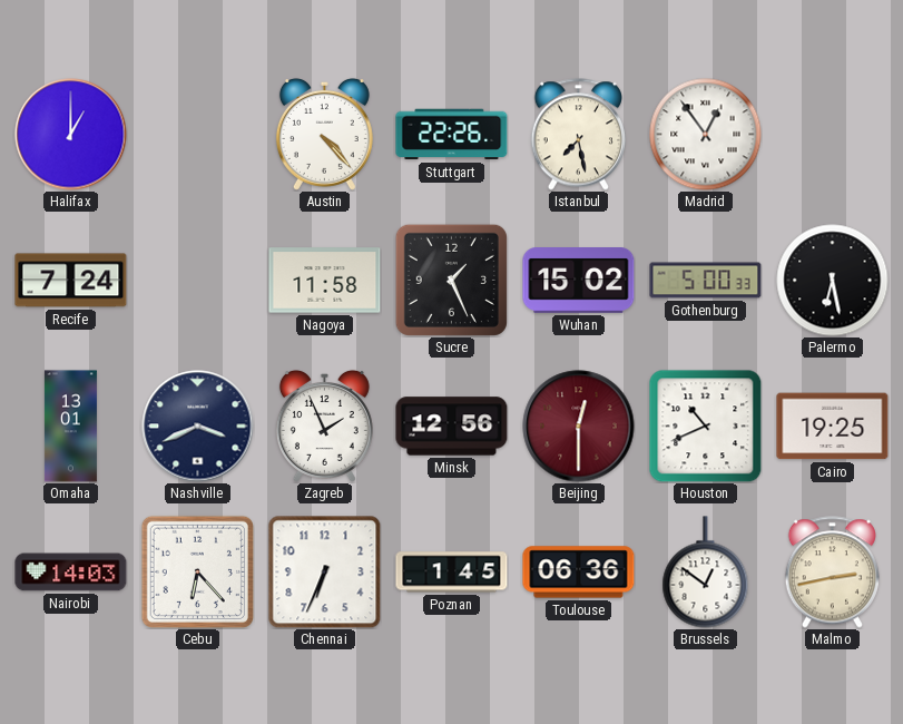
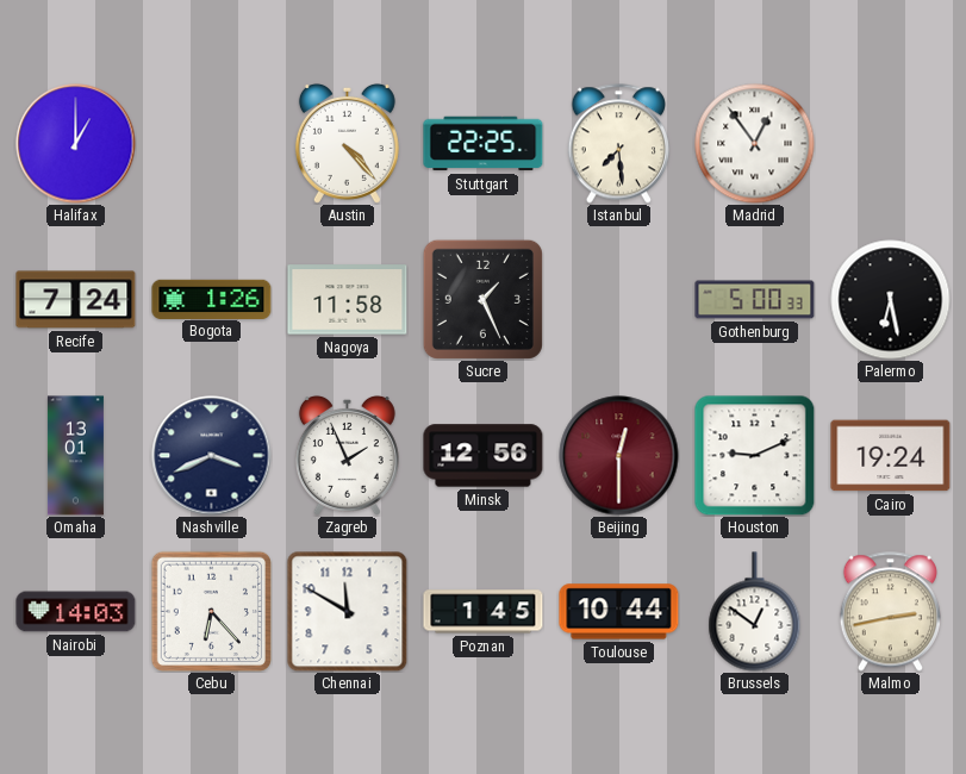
Stuttgart: 22:26 -> 22:25
Istanbul: 7:28 -> 7:29
Bogota: none -> 1:26
Wuhan: 15:02 -> none
Houston: 10:41 -> 9:11
Cairo: 19:25 -> 19:24
Chennai: 6:34 -> 11:50
Toulouse: 06:36 -> 10:44
